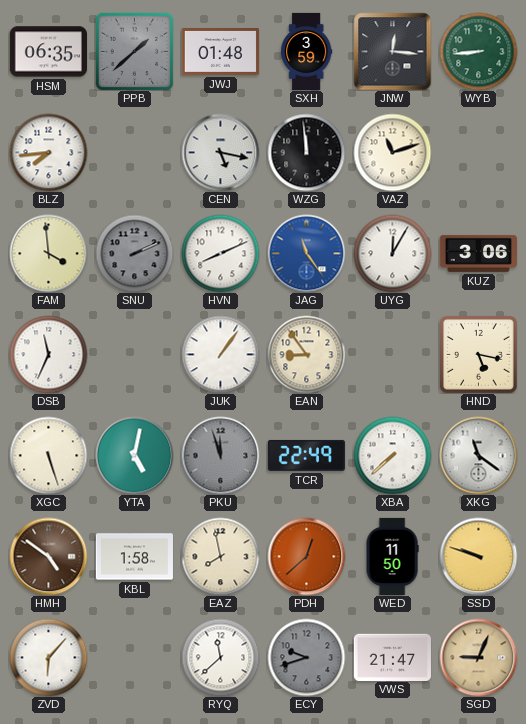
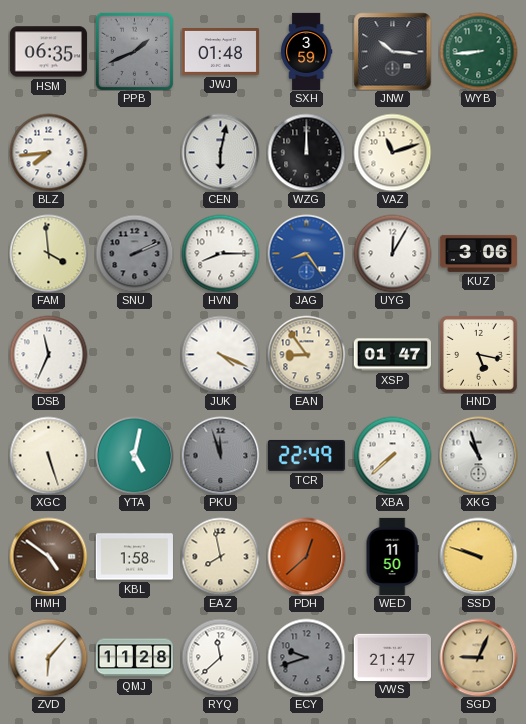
PPB: 1:38 -> 1:41
JNW: 12:16 -> 10:16
CEN: 5:17 -> 6:02
WZG: 11:59 -> 12:00
HVN: 8:11 -> 8:15
JAG: 11:24 -> 8:24
JUK: 1:06 -> 4:19
XSP: none -> 01:47
XKG: 11:21 -> 10:57
QMJ: none -> 11:28
